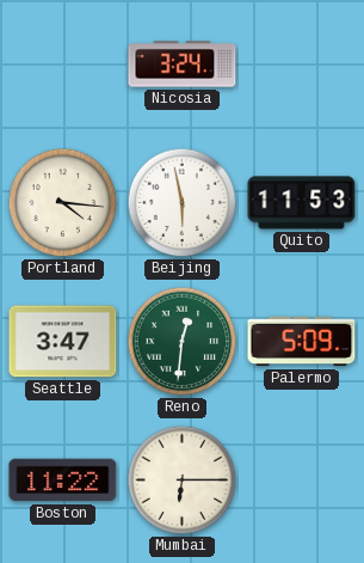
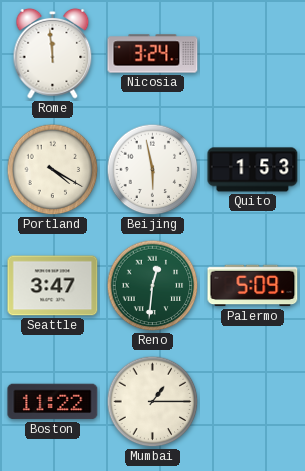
Rome: none -> 11:59
Portland: 4:16 -> 4:20
Quito: 11:53 -> 1:53
Mumbai: 6:15 -> 1:15
